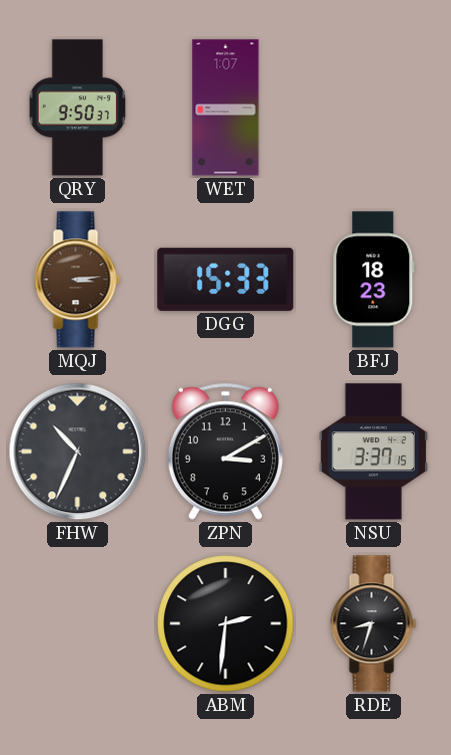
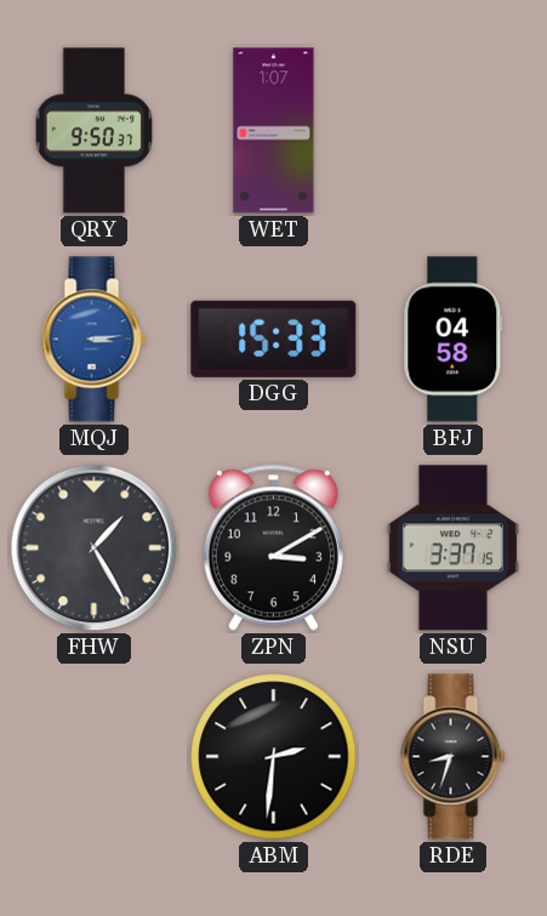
MQJ dial: brown -> blue
BFJ: 18:23 -> 04:58
FHW: 10:34 -> 1:25
